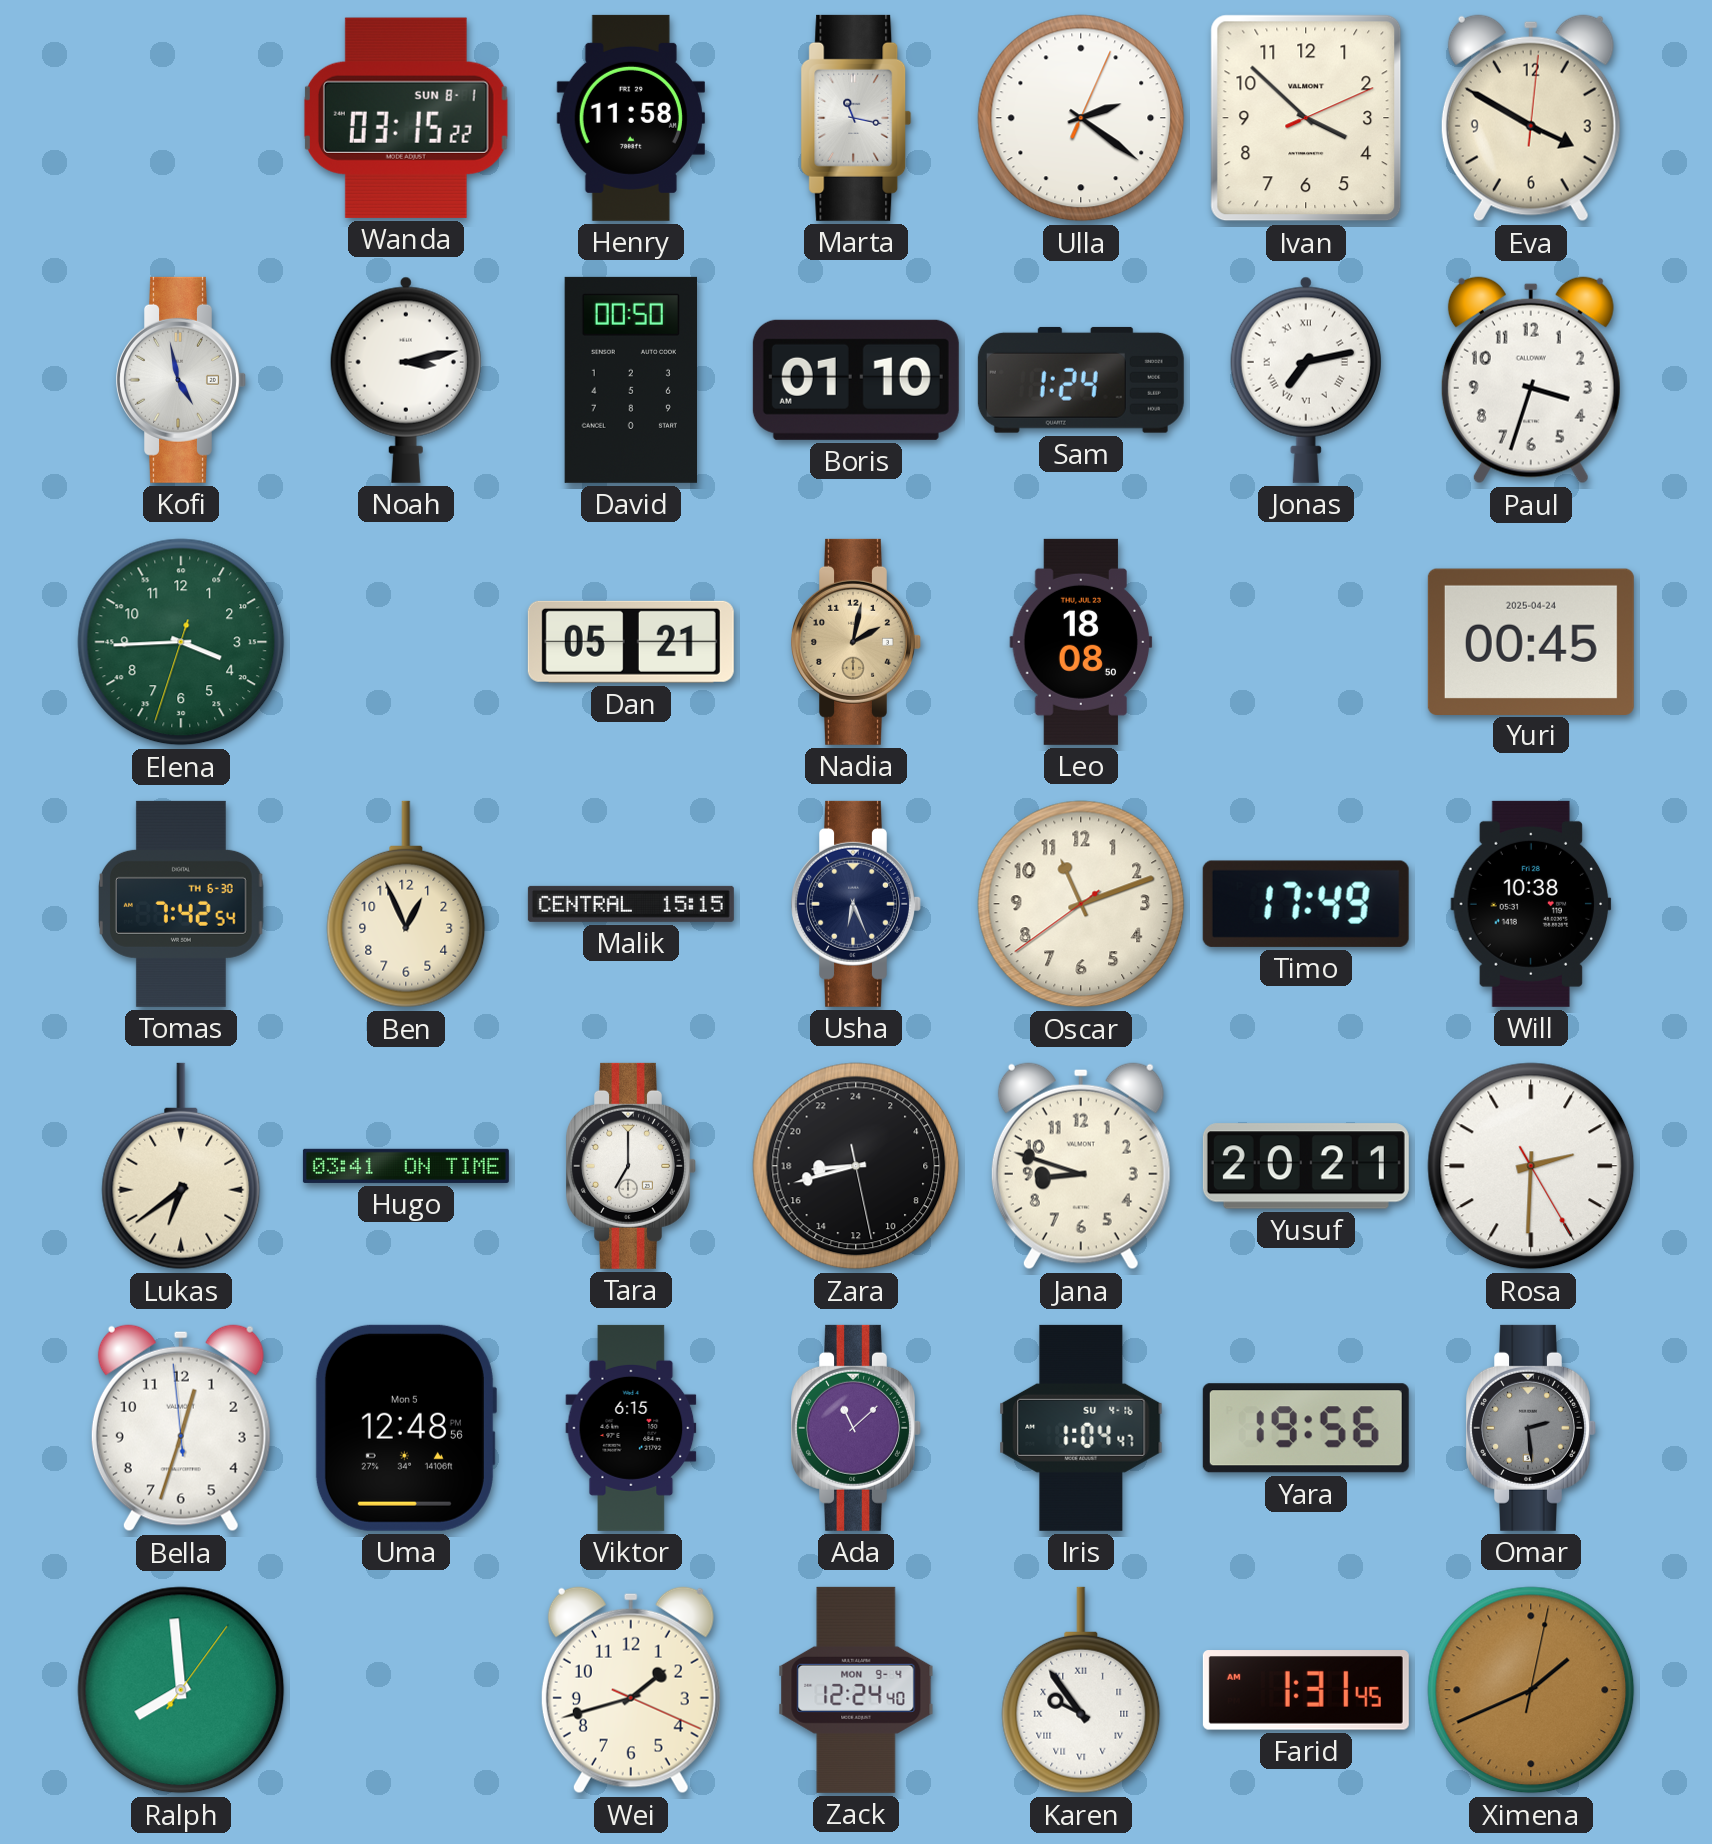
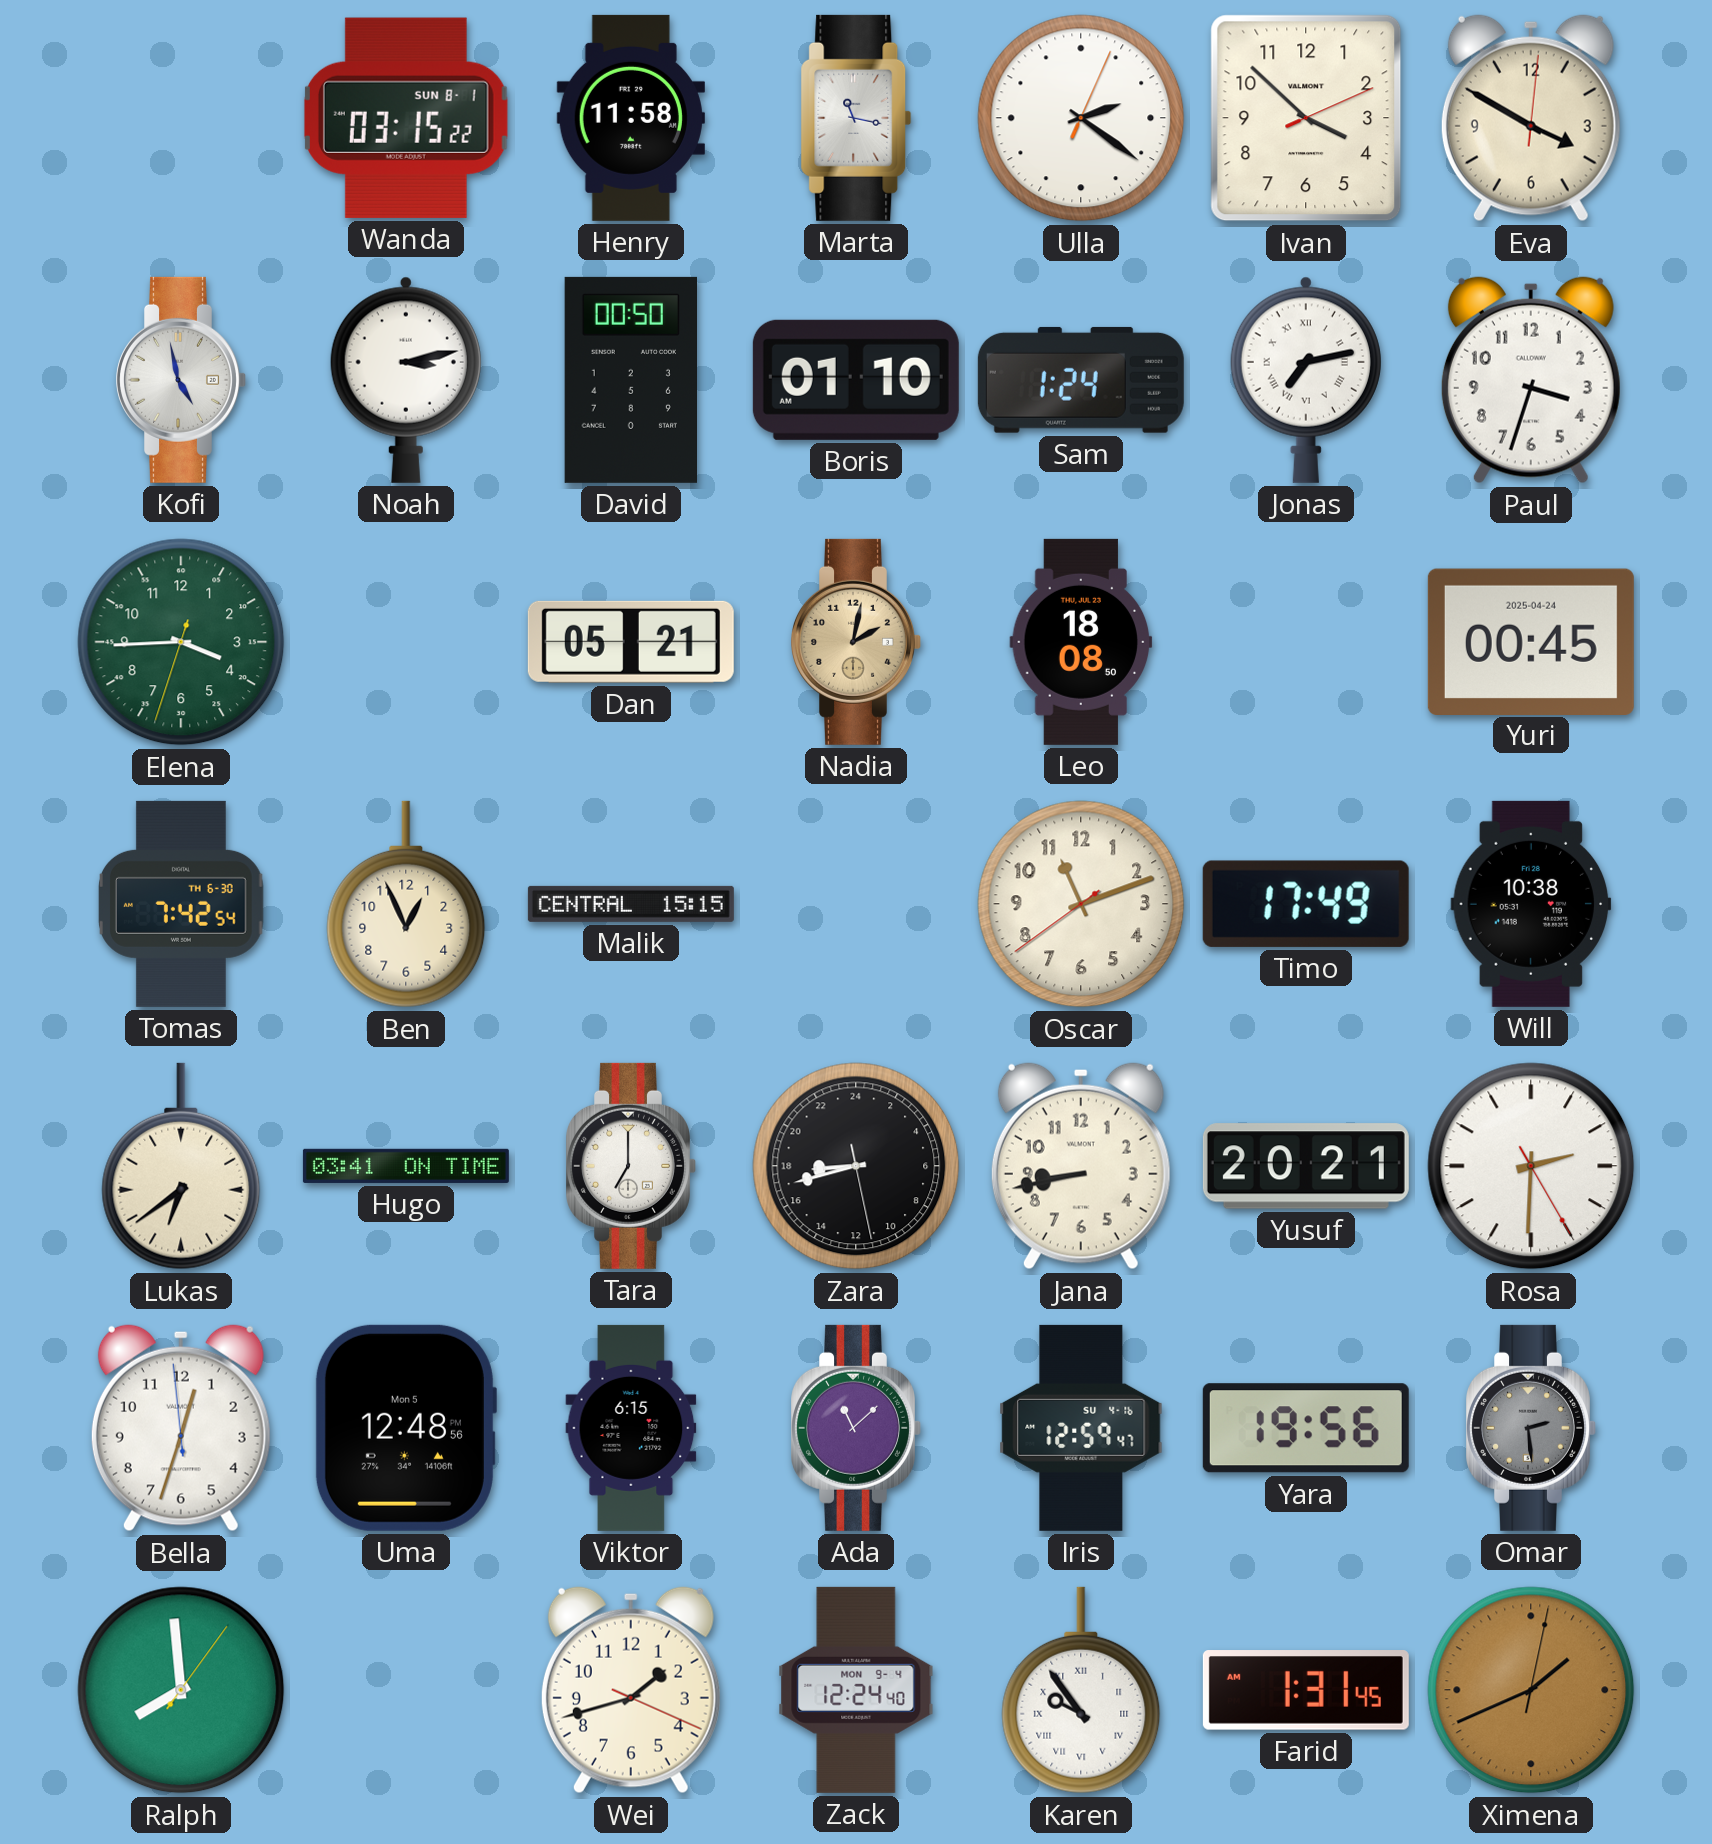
Usha: 6:26 -> none
Jana: 8:48 -> 8:43
Iris: 1:04 -> 12:59
